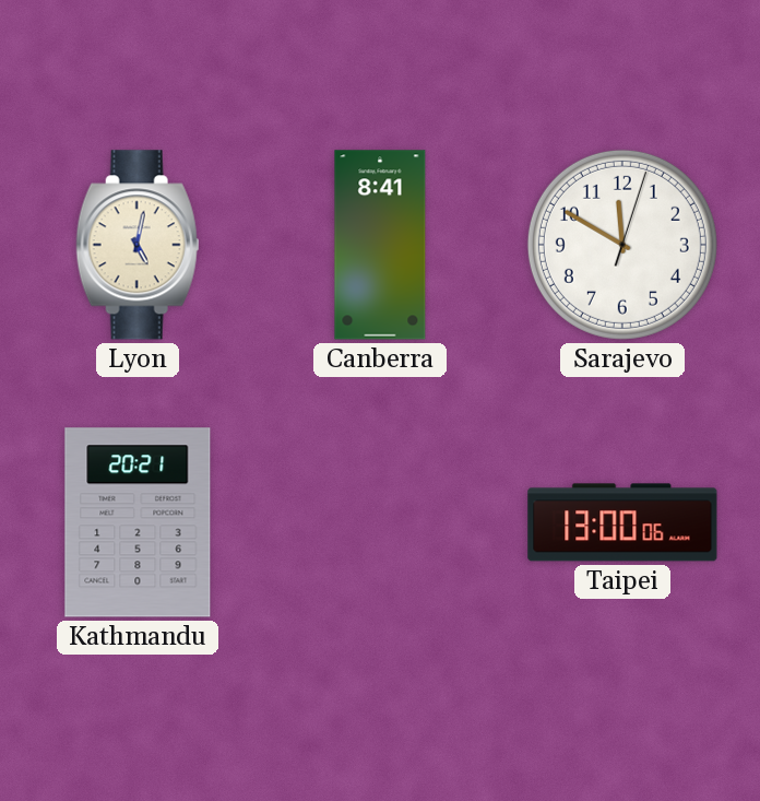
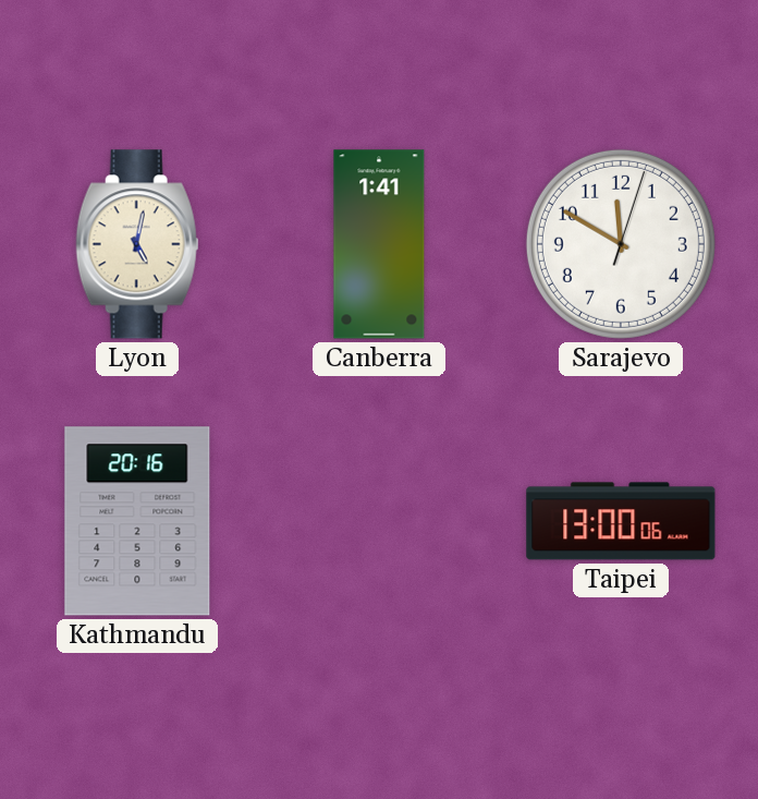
Canberra: 8:41 -> 1:41
Kathmandu: 20:21 -> 20:16
